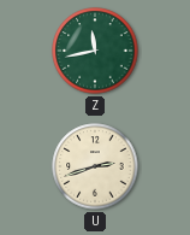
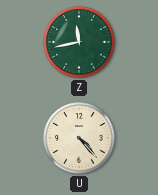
U: 2:42 -> 4:23
